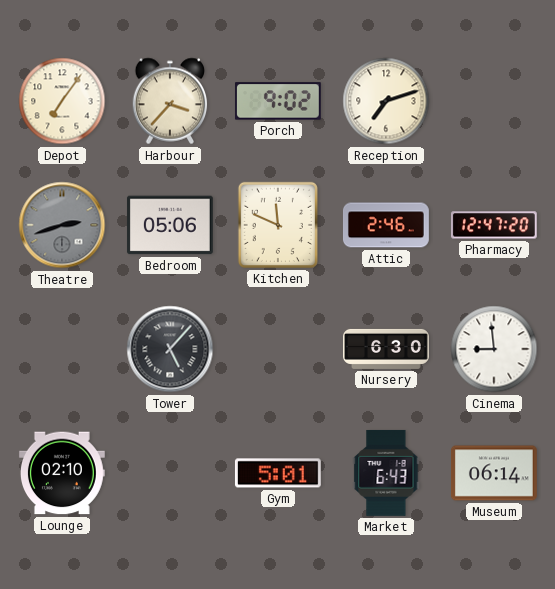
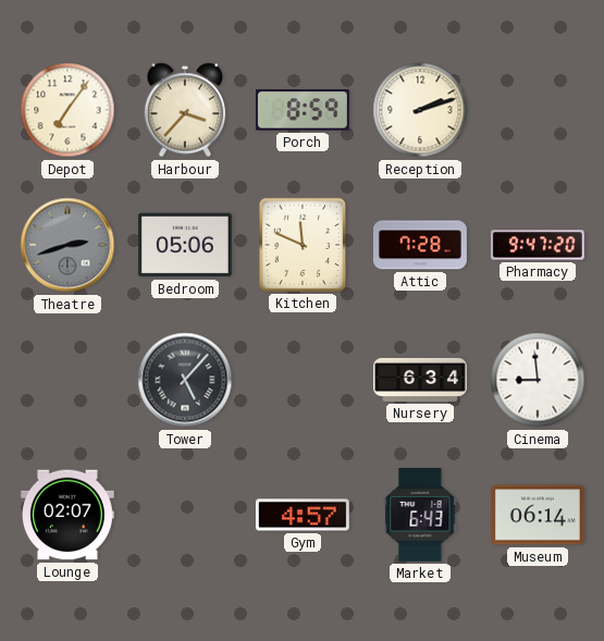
Porch: 9:02 -> 8:59
Reception: 7:12 -> 2:12
Attic: 2:46 -> 7:28
Pharmacy: 12:47 -> 9:47
Nursery: 6:30 -> 6:34
Lounge: 02:10 -> 02:07
Gym: 5:01 -> 4:57
